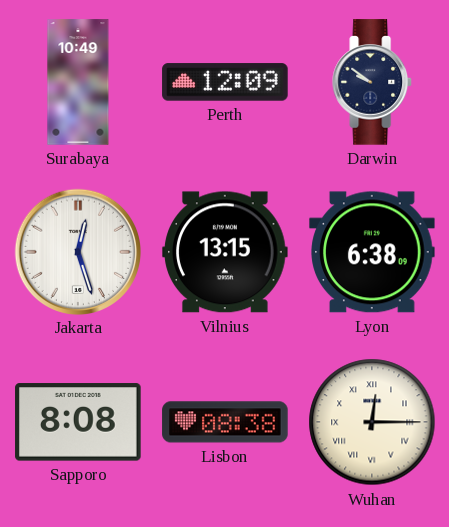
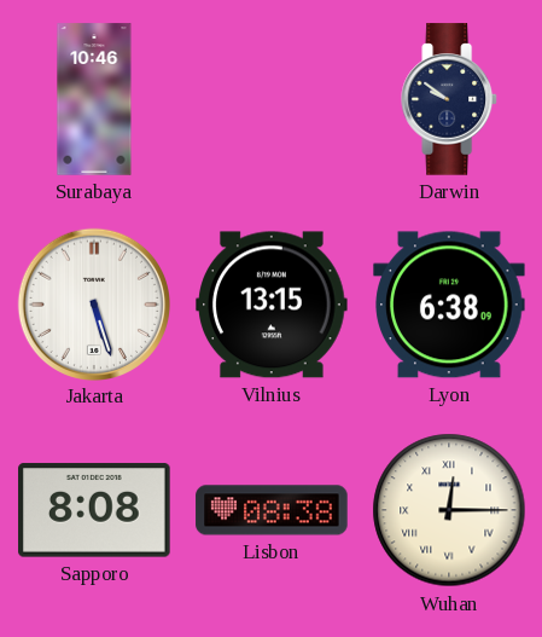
Surabaya: 10:49 -> 10:46
Perth: 12:09 -> none
Jakarta: 12:27 -> 5:27
